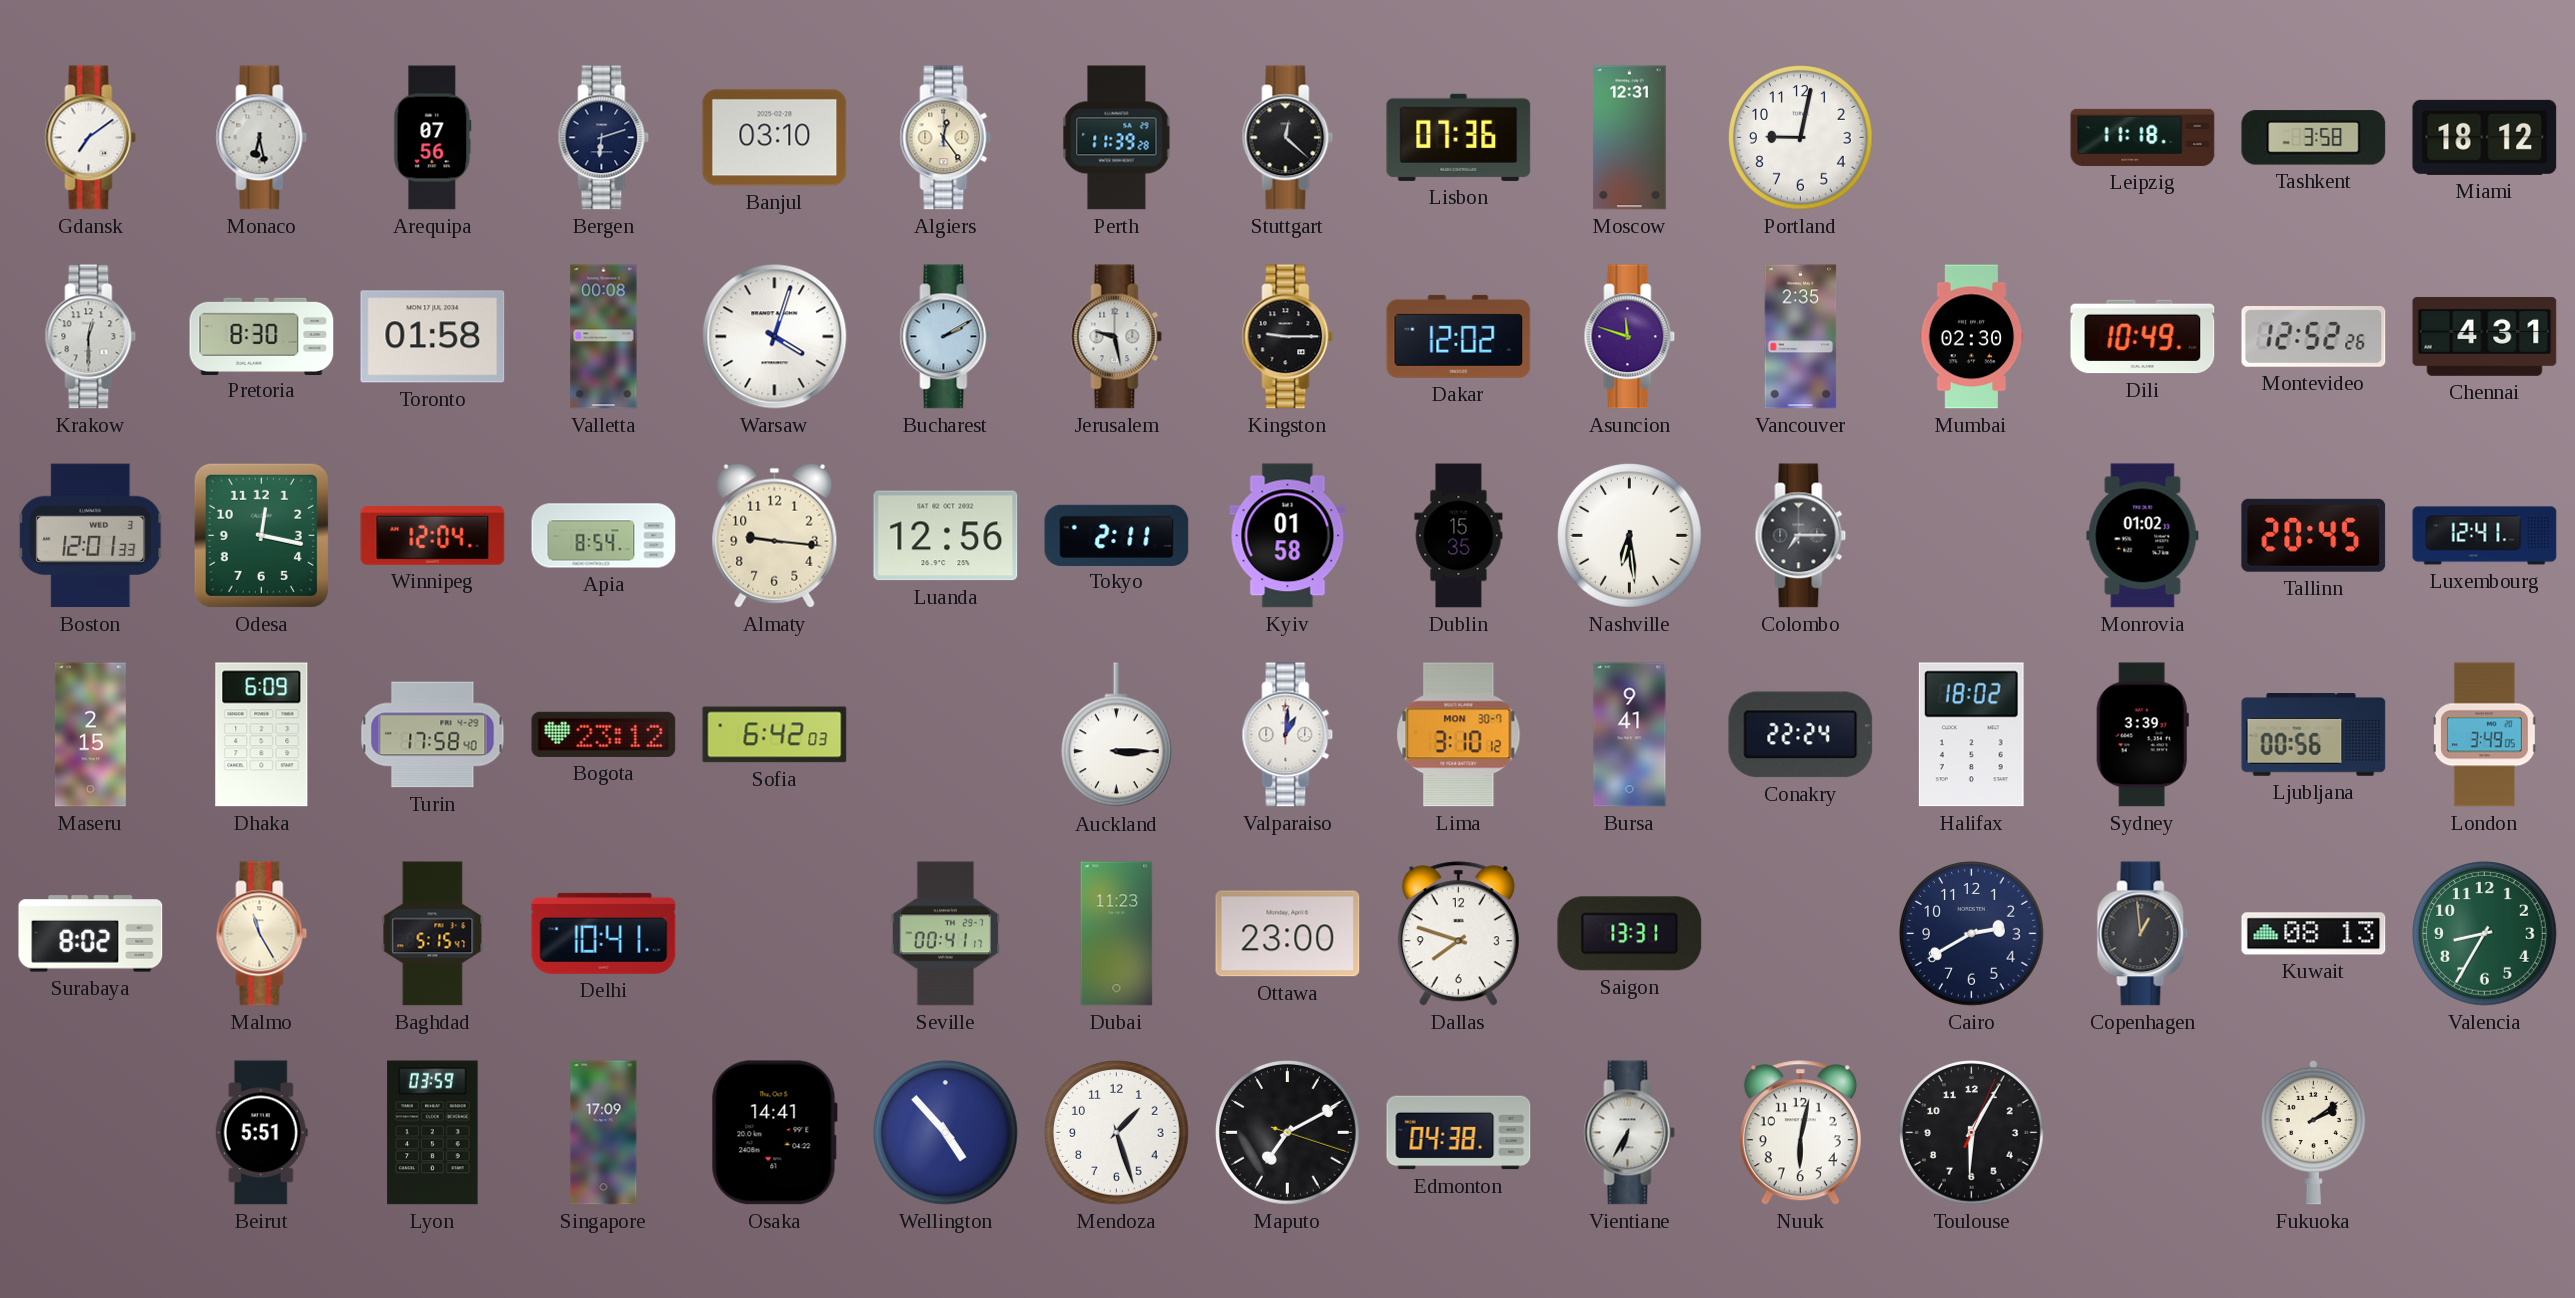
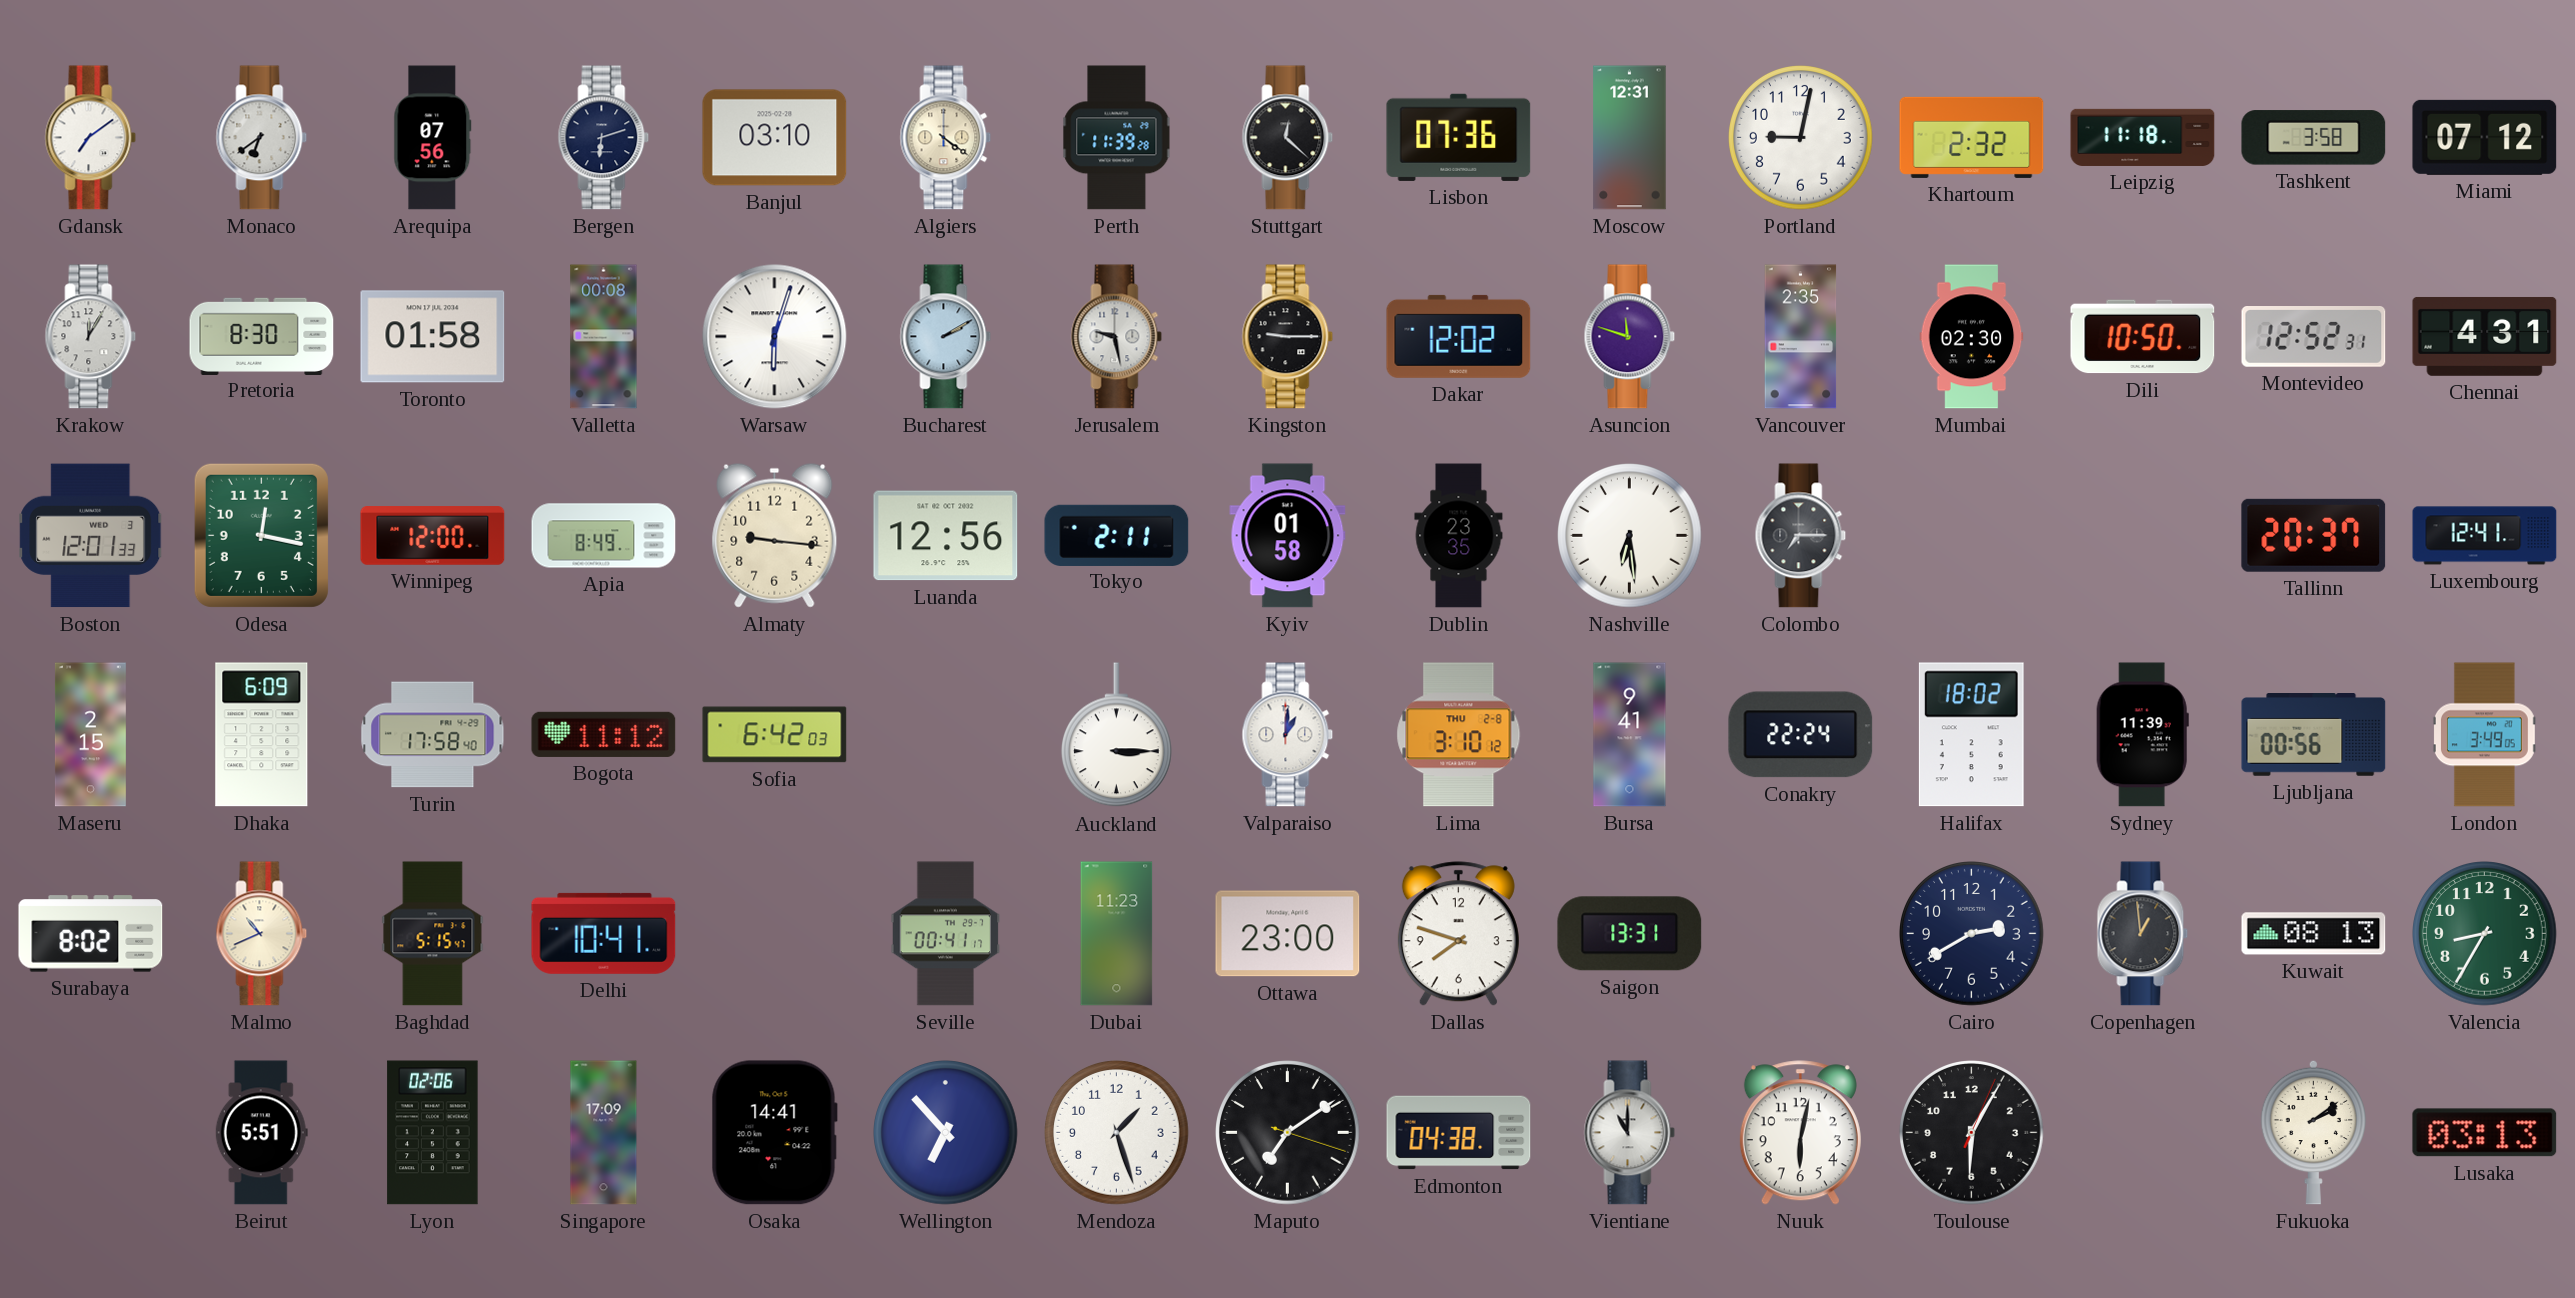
Monaco: 6:28 -> 6:39
Algiers: 12:24 -> 4:21
Khartoum: none -> 2:32
Miami: 18:12 -> 07:12
Krakow: 12:30 -> 12:05
Warsaw: 4:03 -> 6:03
Dili: 10:49 -> 10:50
Montevideo: 12:52:26 -> 12:52:31
Winnipeg: 12:04 -> 12:00
Apia: 8:54 -> 8:49
Dublin: 15:35 -> 23:35
Monrovia: 01:02 -> none
Tallinn: 20:45 -> 20:37
Bogota: 23:12 -> 11:12
Lima date: MON 30-7 -> THU 2-8
Sydney: 3:39 -> 11:39
Malmo: 11:25 -> 10:41
Lyon: 03:59 -> 02:06
Wellington: 4:53 -> 6:53
Maputo: 7:10 -> 7:09
Vientiane: 6:35 -> 11:00
Lusaka: none -> 03:13
